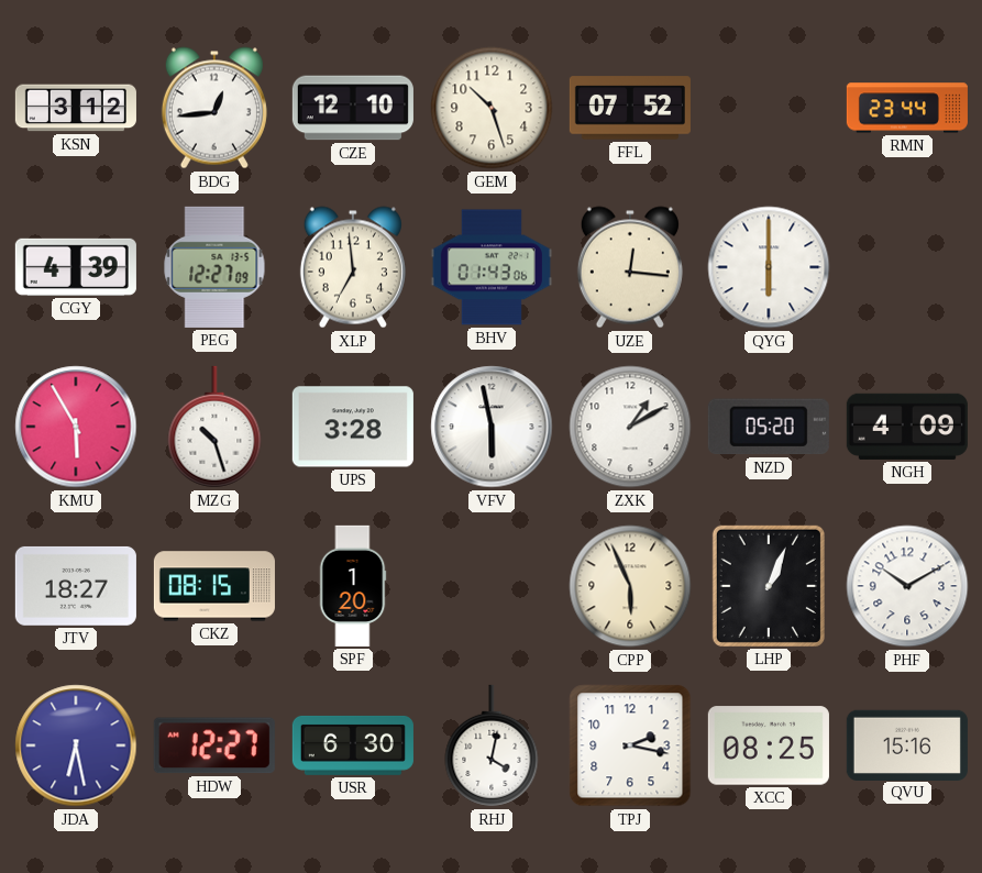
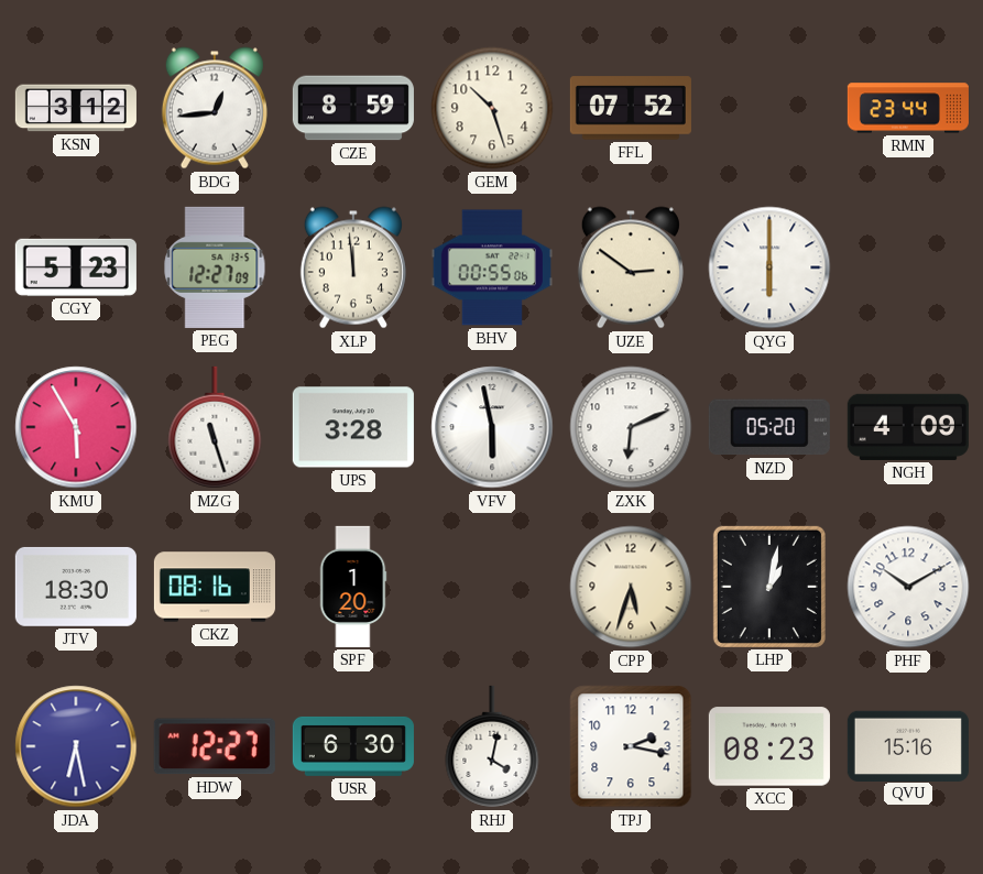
CZE: 12:10 -> 8:59
CGY: 4:39 -> 5:23
XLP: 6:59 -> 11:59
BHV: 01:43 -> 00:55
UZE: 12:16 -> 2:51
MZG: 10:27 -> 11:27
ZXK: 1:10 -> 6:11
JTV: 18:27 -> 18:30
CKZ: 08:15 -> 08:16
CPP: 5:56 -> 5:33
LHP: 1:04 -> 1:02
XCC: 08:25 -> 08:23
